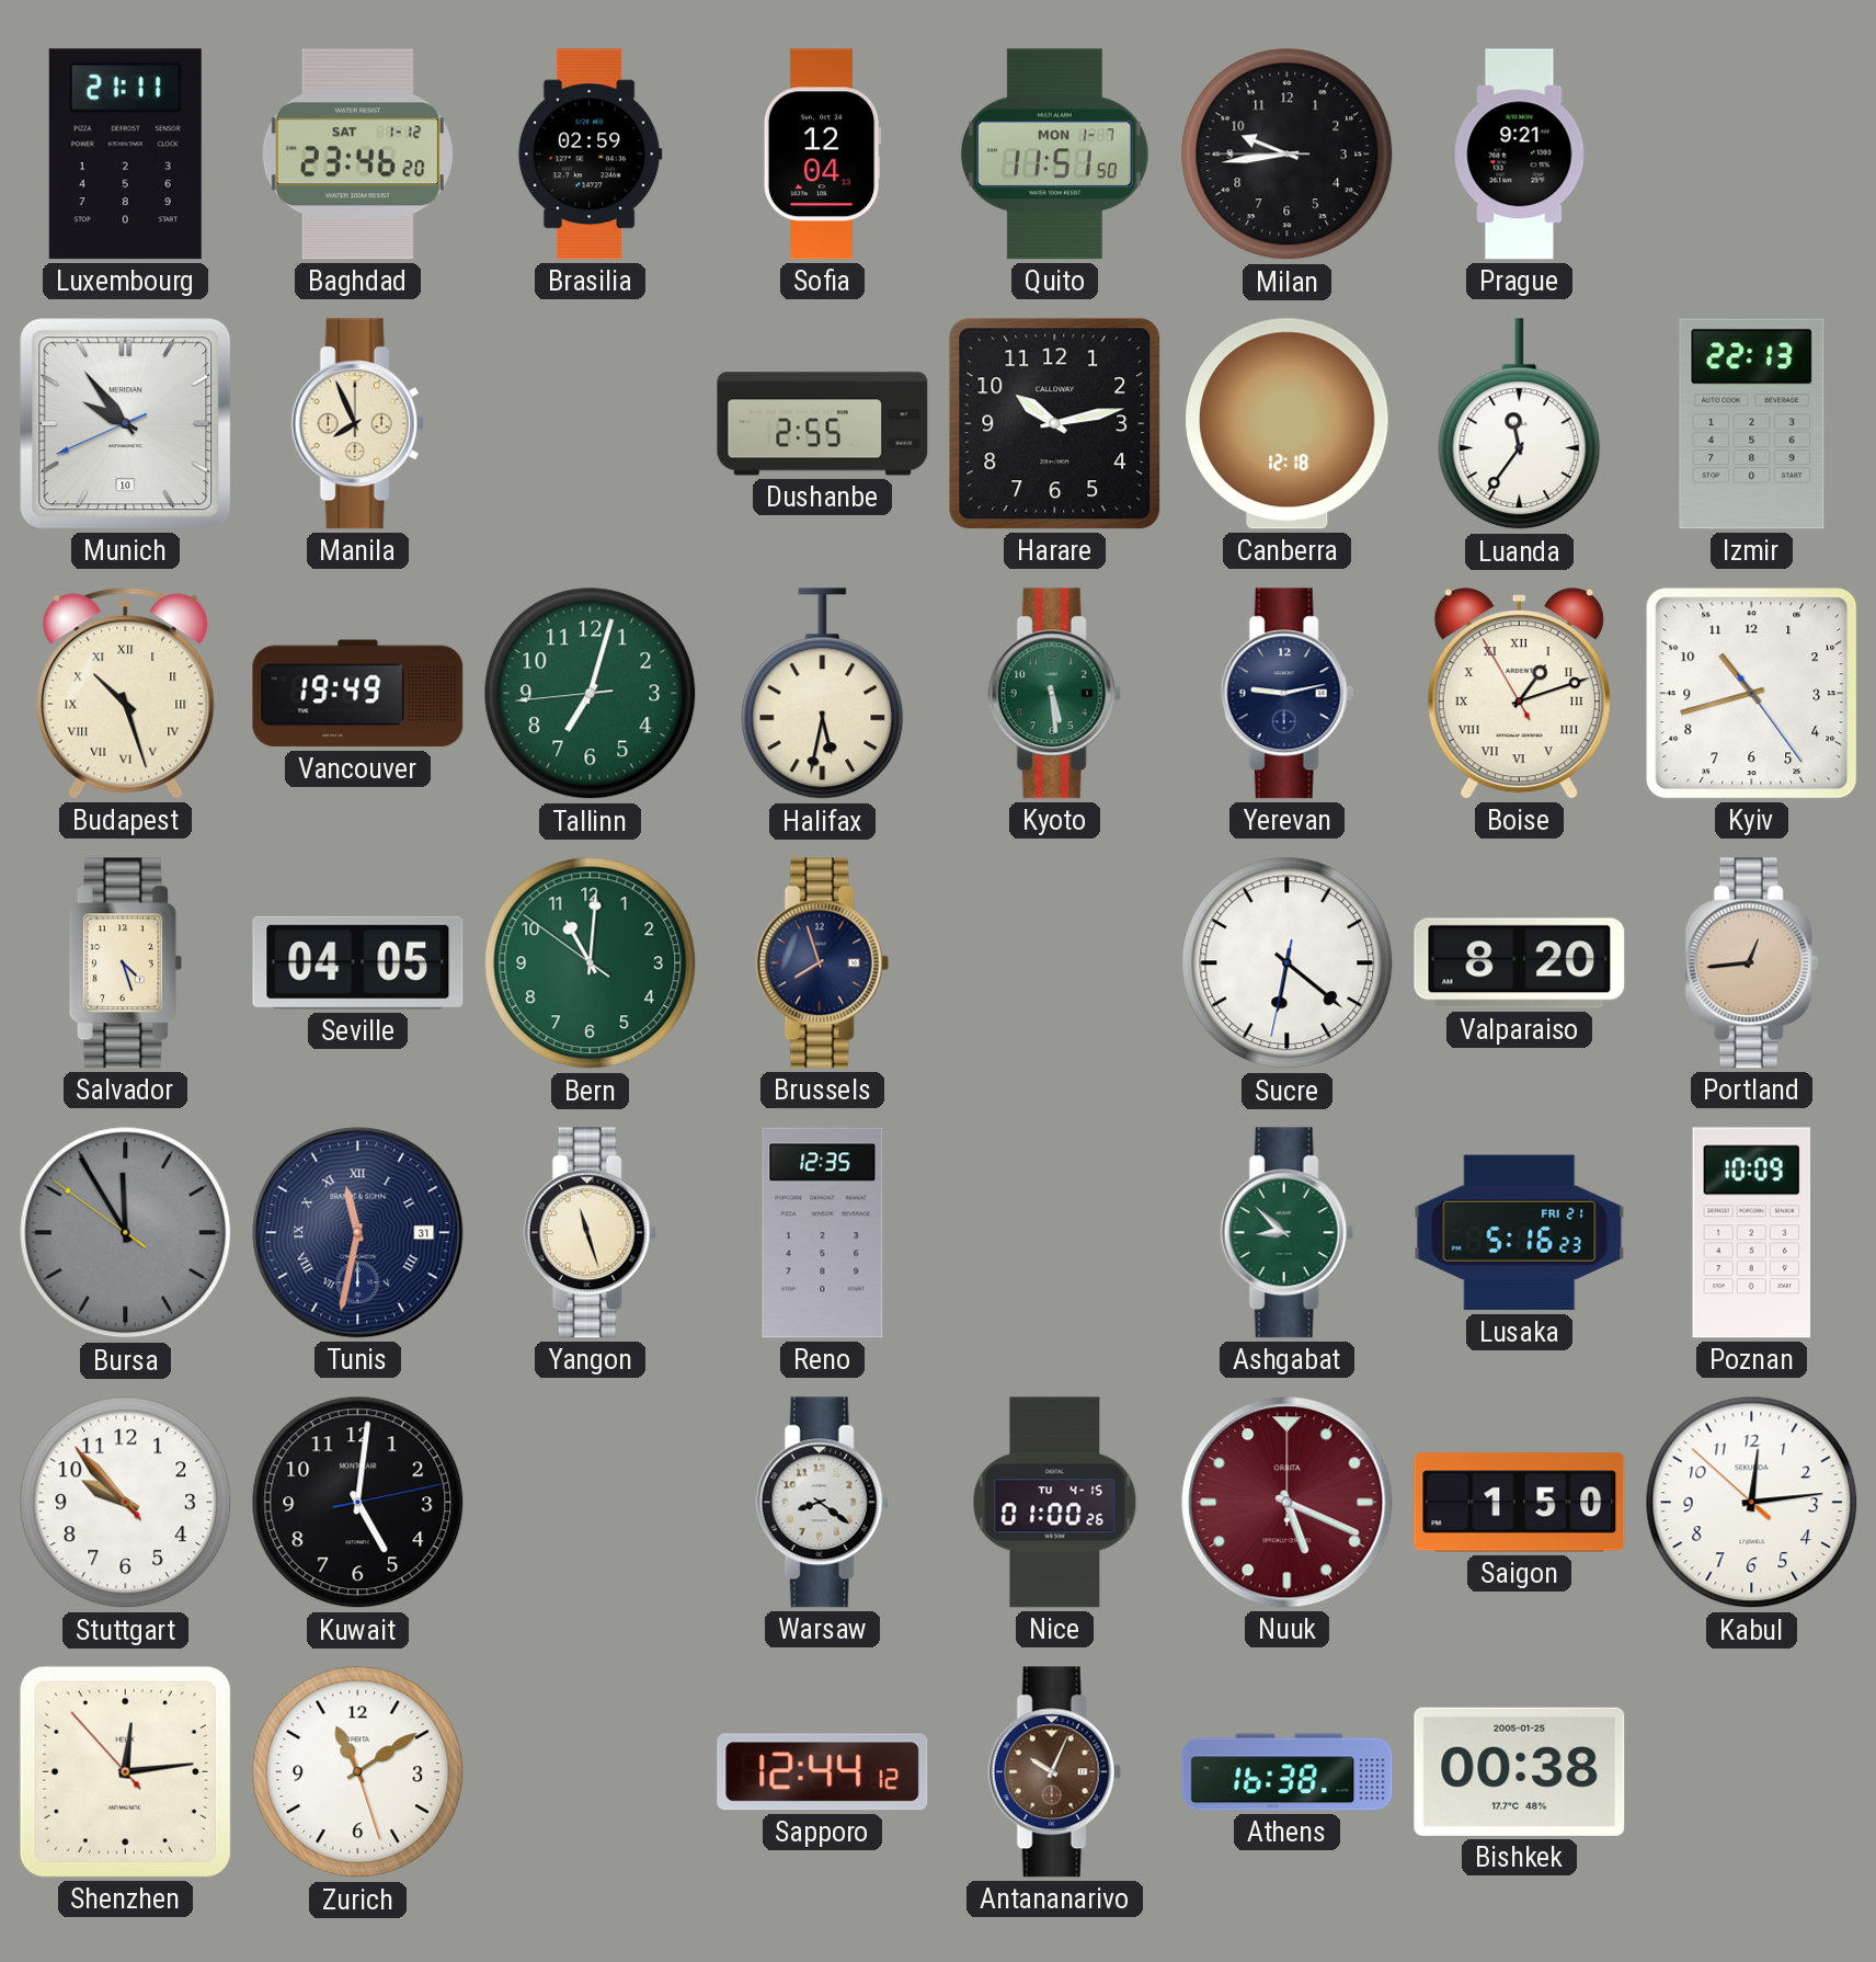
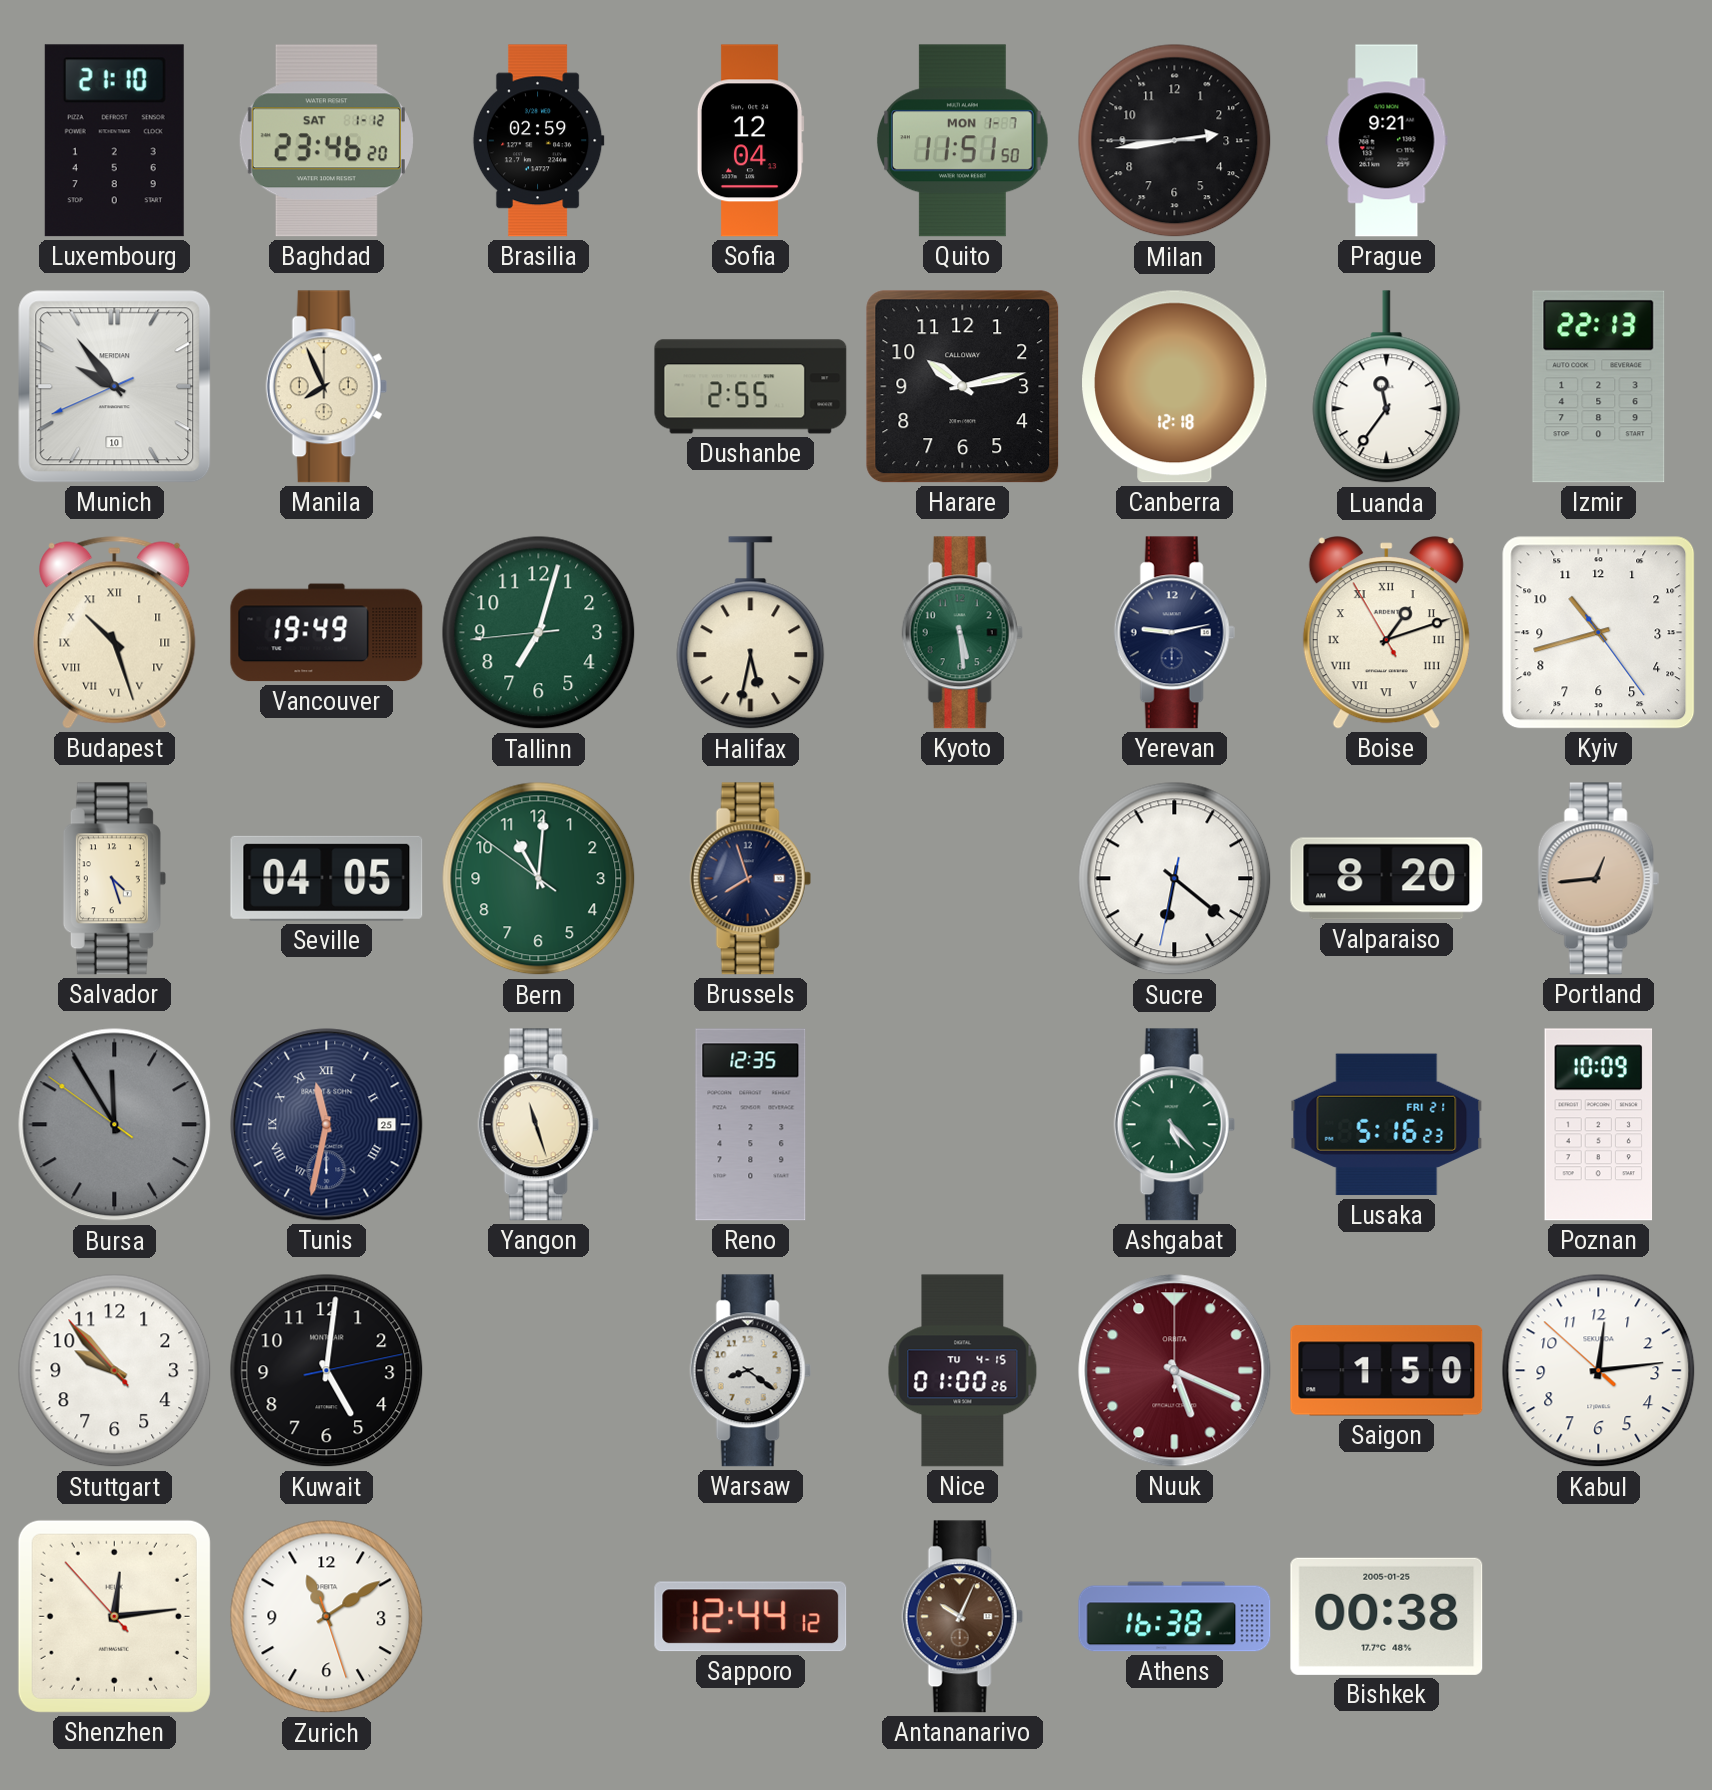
Luxembourg: 21:11 -> 21:10
Milan: 9:43 -> 2:43
Tunis date: 31 -> 25
Ashgabat: 8:52 -> 5:23
